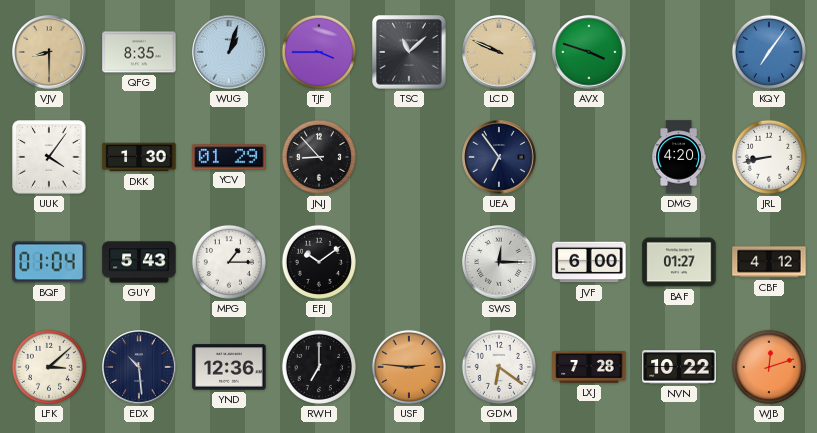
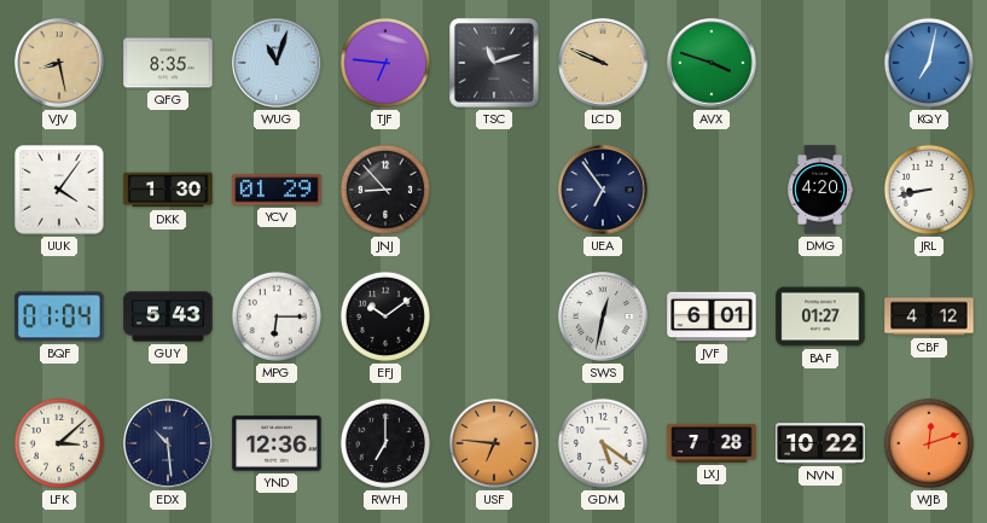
VJV: 8:30 -> 8:28
WUG: 1:03 -> 11:03
TJF: 3:45 -> 6:46
TSC: 11:08 -> 11:12
KQY: 7:06 -> 7:02
MPG: 1:15 -> 6:15
SWS: 12:15 -> 12:32
JVF: 6:00 -> 6:01
USF: 2:46 -> 6:46
GDM: 6:21 -> 5:21
